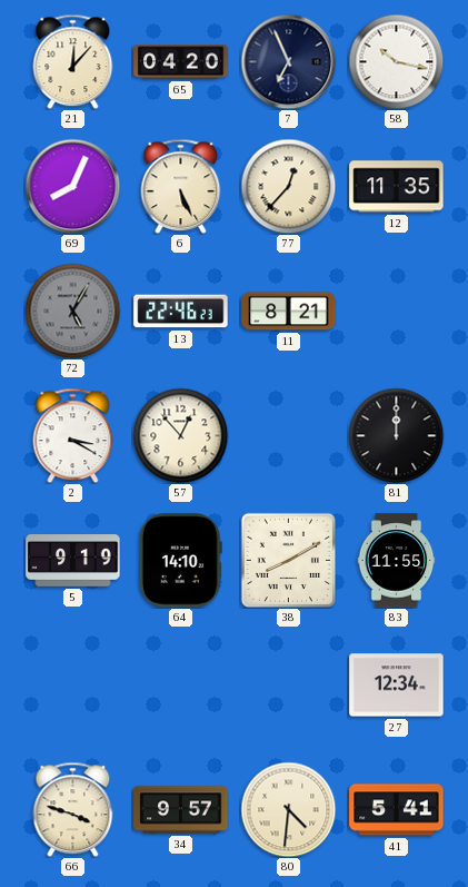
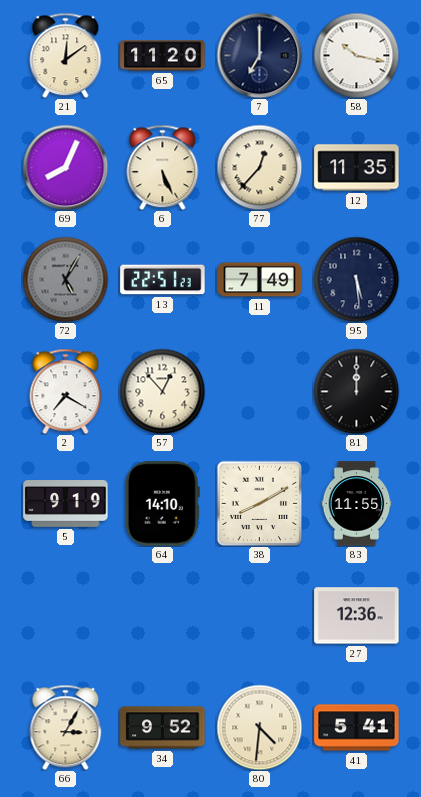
21: 12:07 -> 12:09
65: 04:20 -> 11:20
7: 6:56 -> 7:00
13: 22:46 -> 22:51
11: 8:21 -> 7:49
95: none -> 5:29
2: 3:20 -> 7:20
27: 12:34 -> 12:36
66: 3:48 -> 3:05
34: 9:57 -> 9:52
